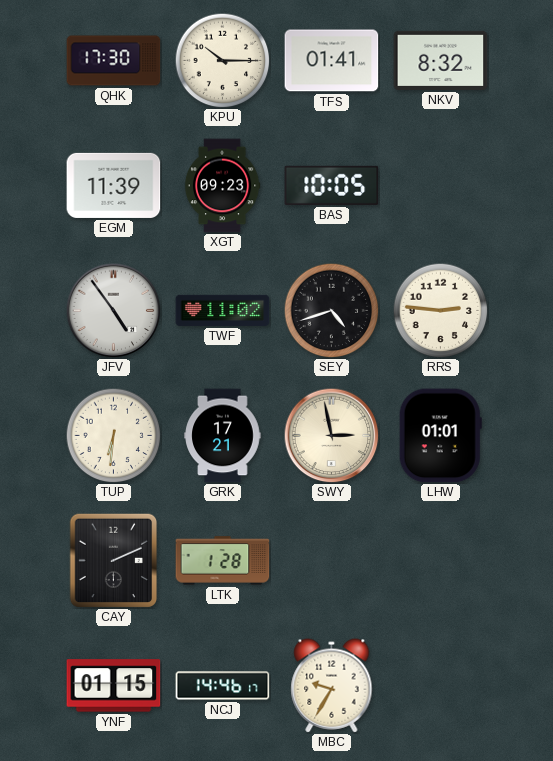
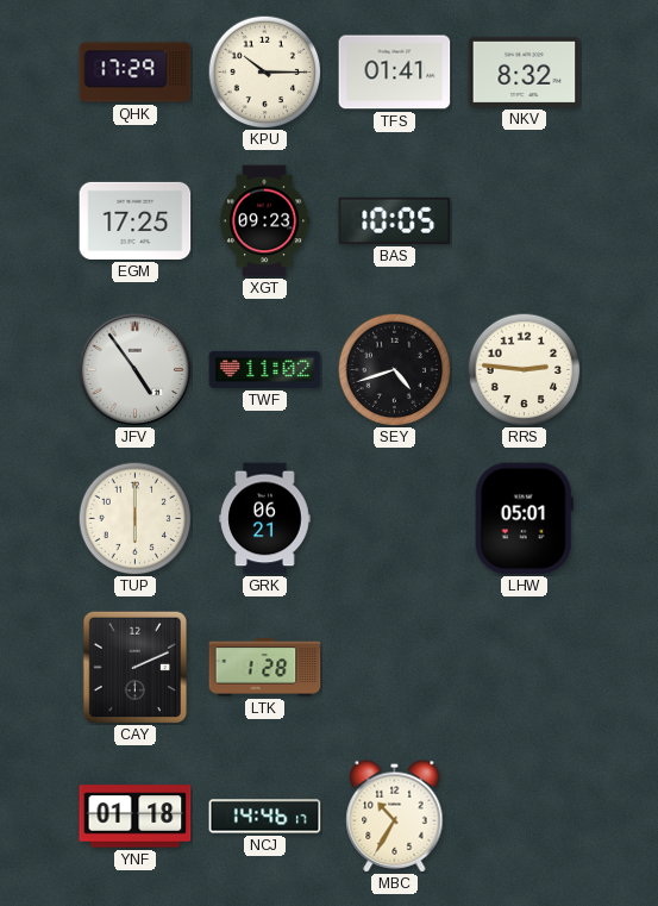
QHK: 17:30 -> 17:29
EGM: 11:39 -> 17:25
TUP: 6:31 -> 6:00
GRK: 17:21 -> 06:21
SWY: 2:58 -> none
LHW: 01:01 -> 05:01
YNF: 01:15 -> 01:18
MBC: 9:35 -> 10:35
